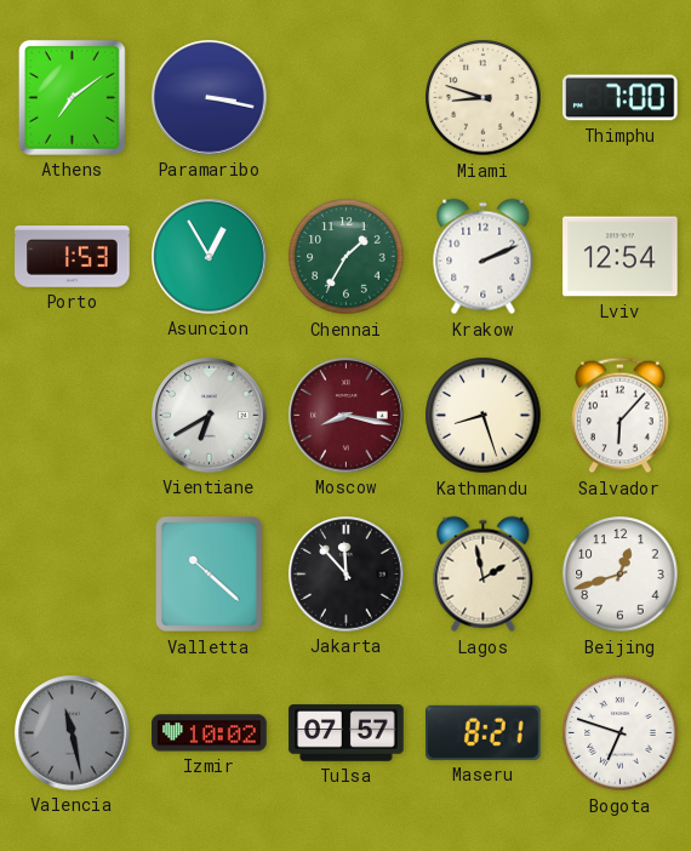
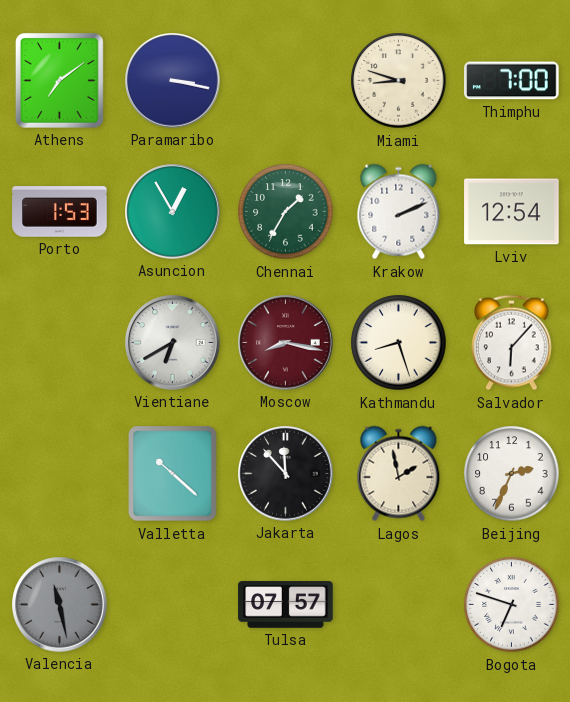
Beijing: 12:42 -> 2:34
Izmir: 10:02 -> none
Maseru: 8:21 -> none
